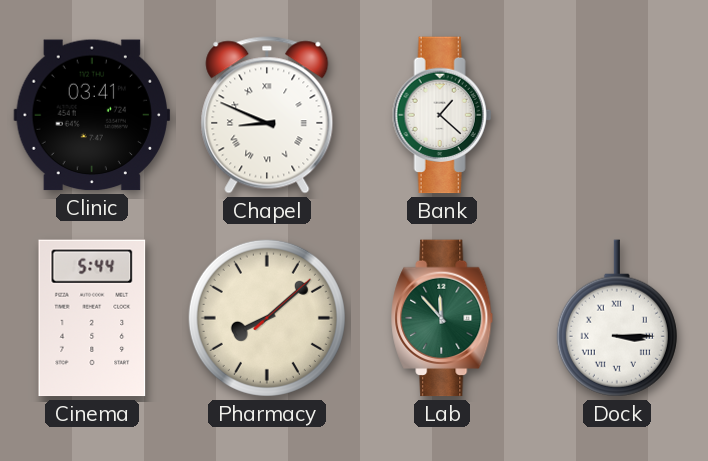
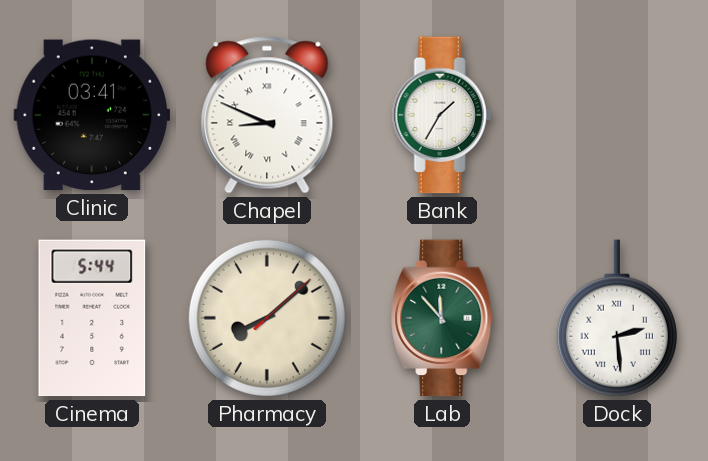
Bank: 1:22 -> 1:35
Dock: 3:15 -> 2:29
